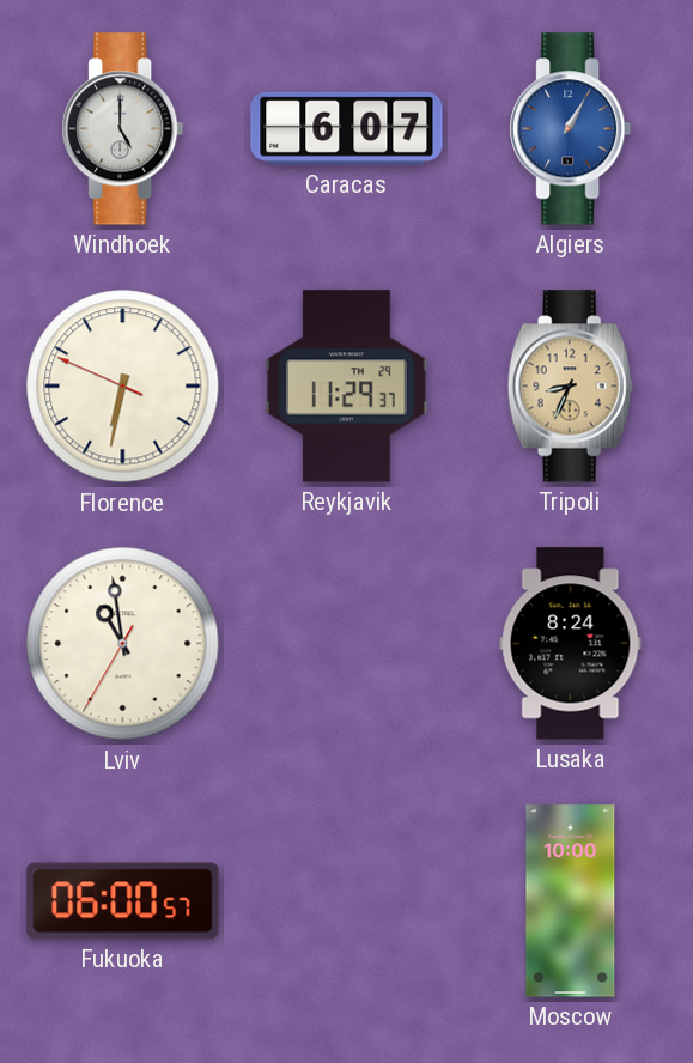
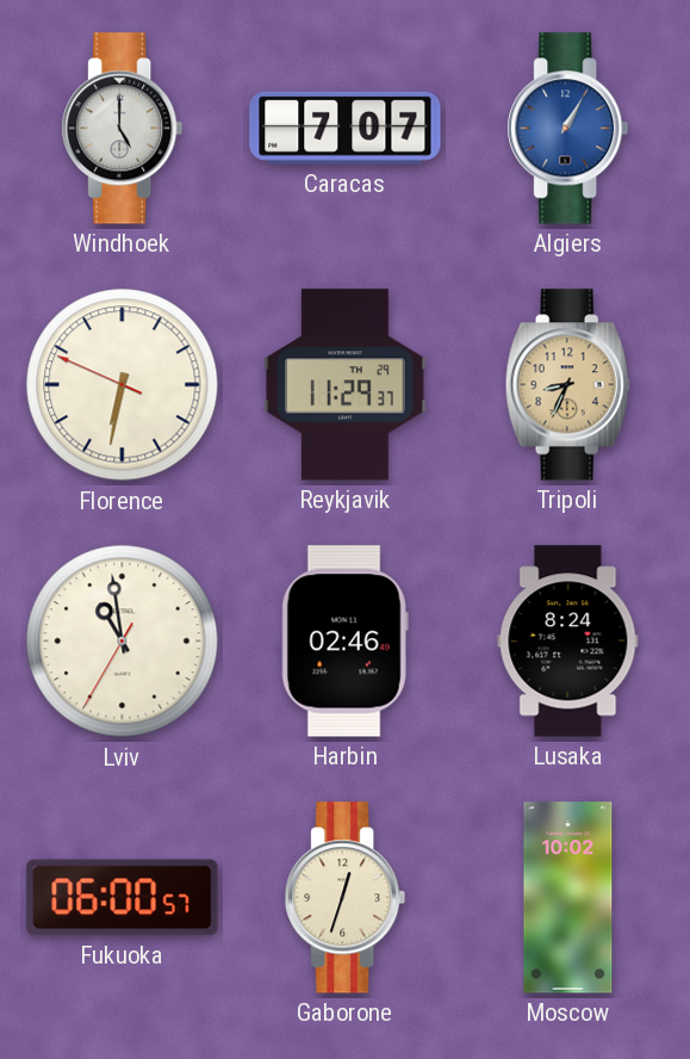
Caracas: 6:07 -> 7:07
Harbin: none -> 02:46
Gaborone: none -> 12:33
Moscow: 10:00 -> 10:02
